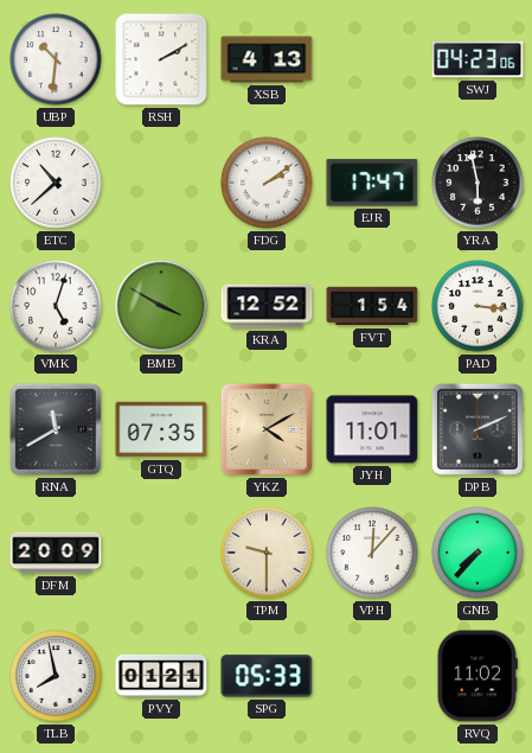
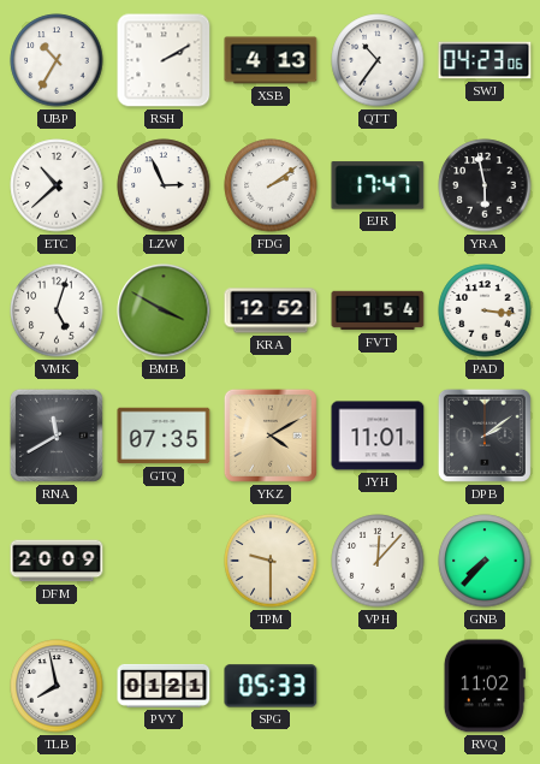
UBP: 10:31 -> 10:35
QTT: none -> 10:36
LZW: none -> 2:56
DPB: 2:11 -> 2:09
